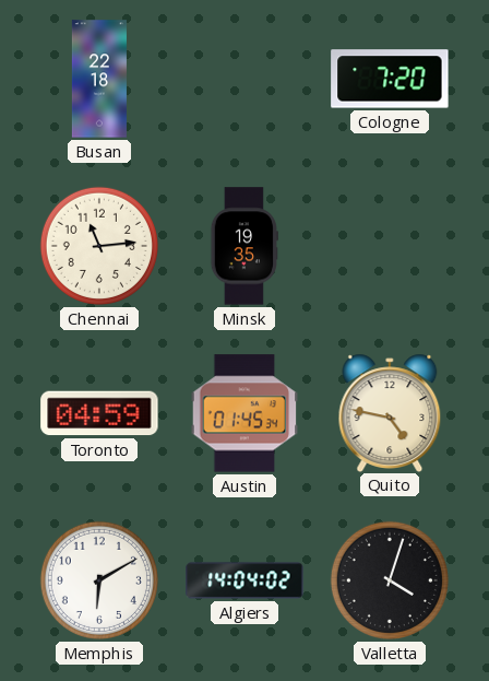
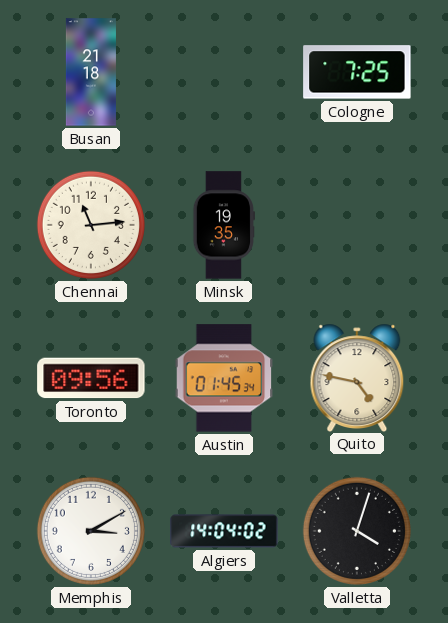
Busan: 22:18 -> 21:18
Cologne: 7:20 -> 7:25
Toronto: 04:59 -> 09:56
Memphis: 6:10 -> 3:10
